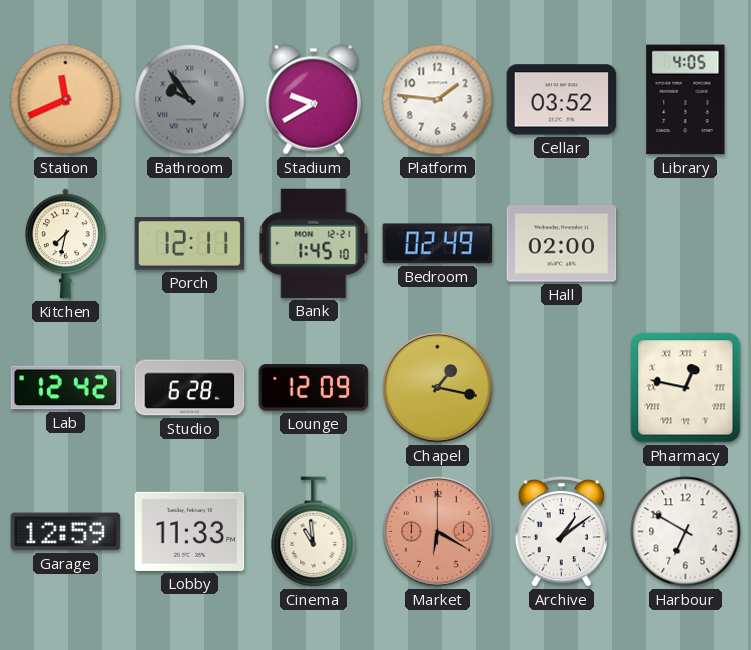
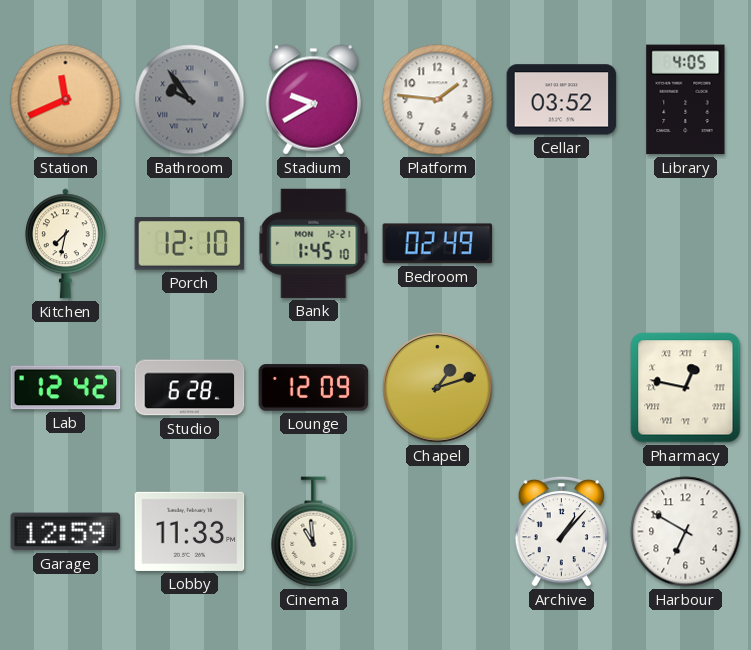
Porch: 12:11 -> 12:10
Hall: 02:00 -> none
Chapel: 1:17 -> 1:12
Market: 6:20 -> none
Archive: 1:09 -> 1:07
